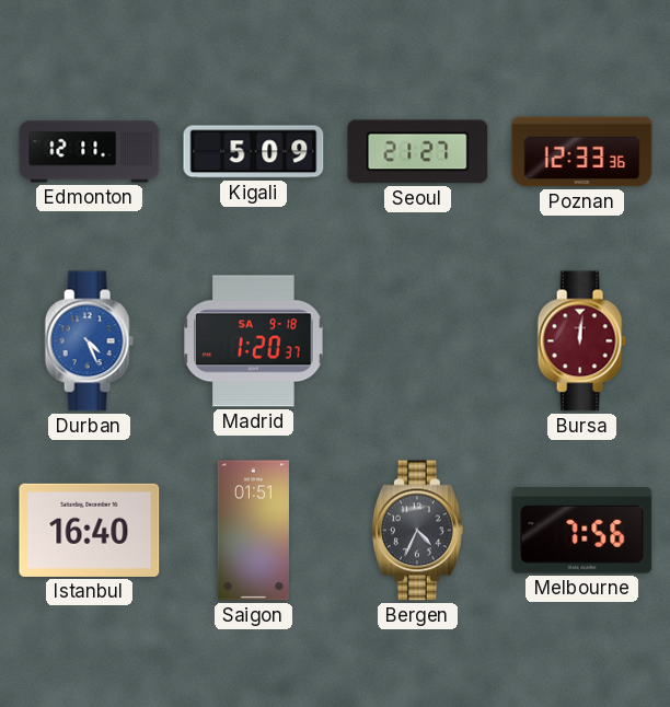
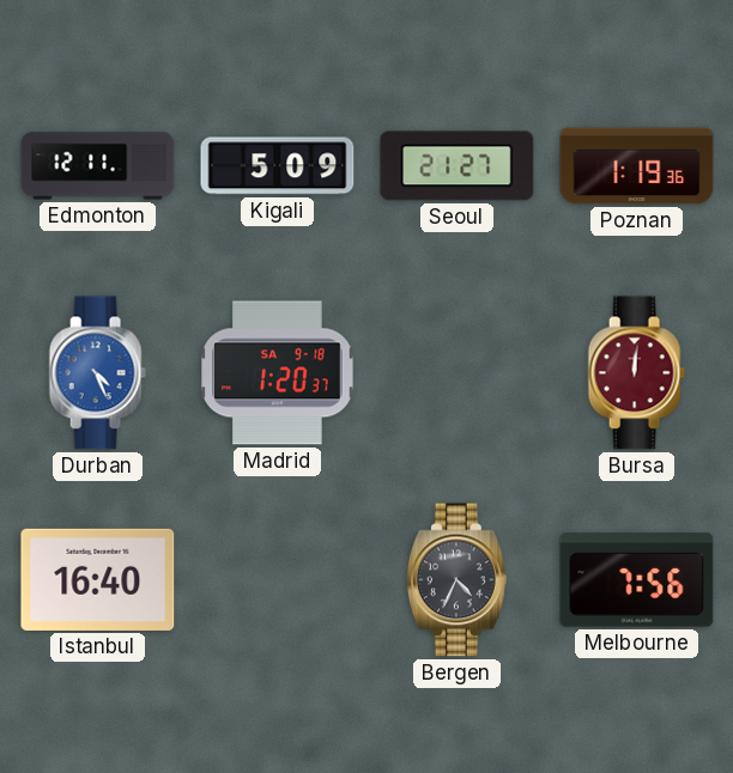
Poznan: 12:33 -> 1:19
Saigon: 01:51 -> none
